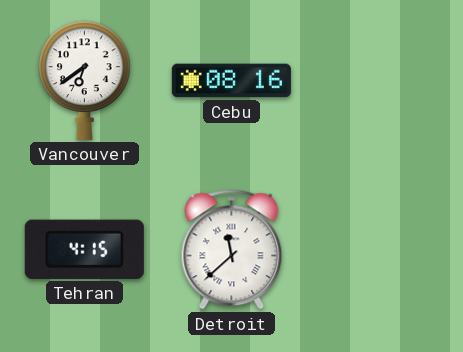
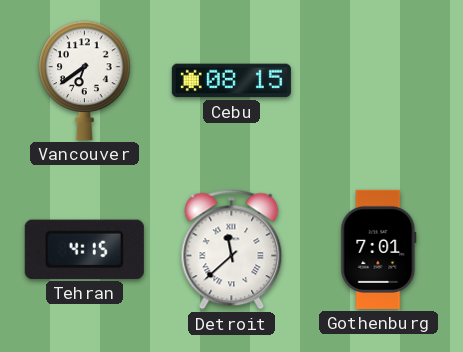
Cebu: 08:16 -> 08:15
Gothenburg: none -> 7:01
